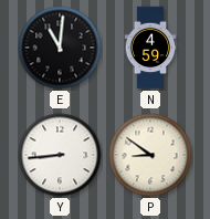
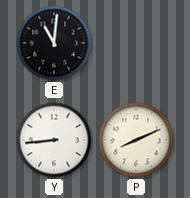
N: 4:59 -> none
P: 8:51 -> 8:11
